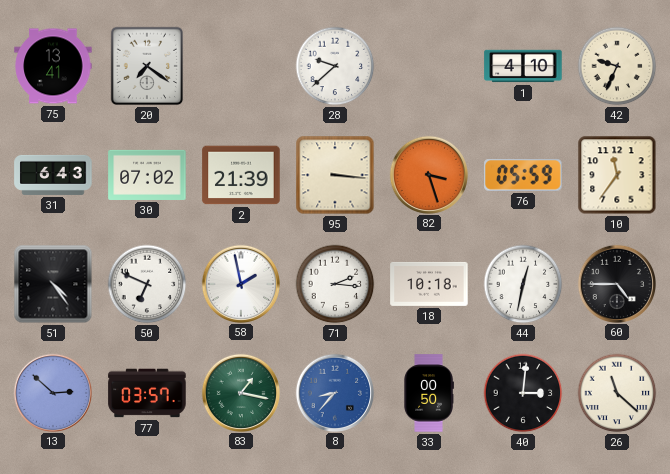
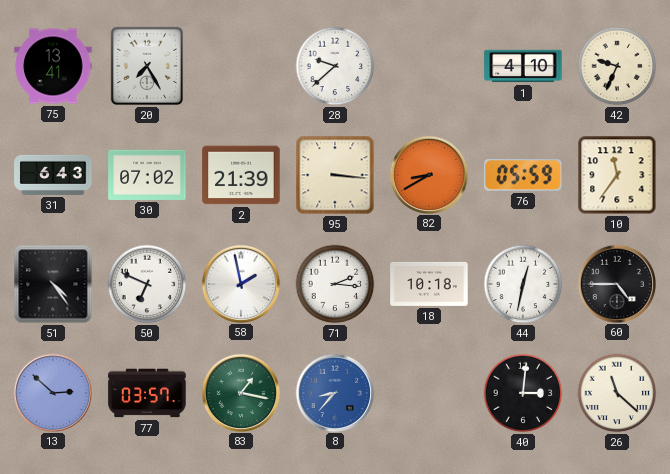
20: 7:21 -> 7:25
82: 3:27 -> 8:40
33: 00:50 -> none
